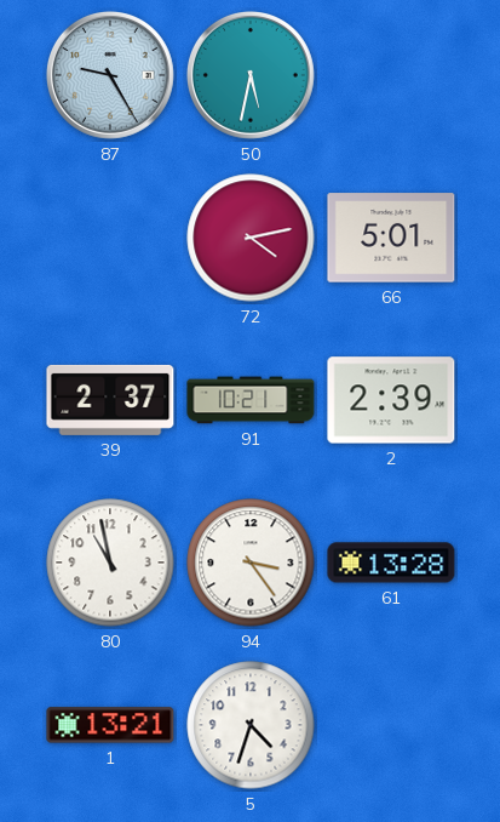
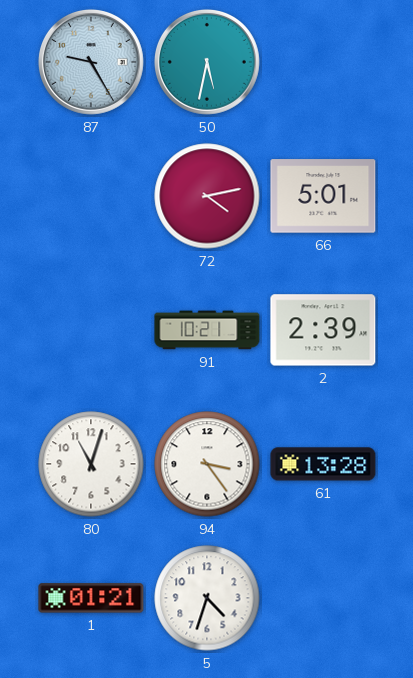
39: 2:37 -> none
80: 10:58 -> 11:03
1: 13:21 -> 01:21
